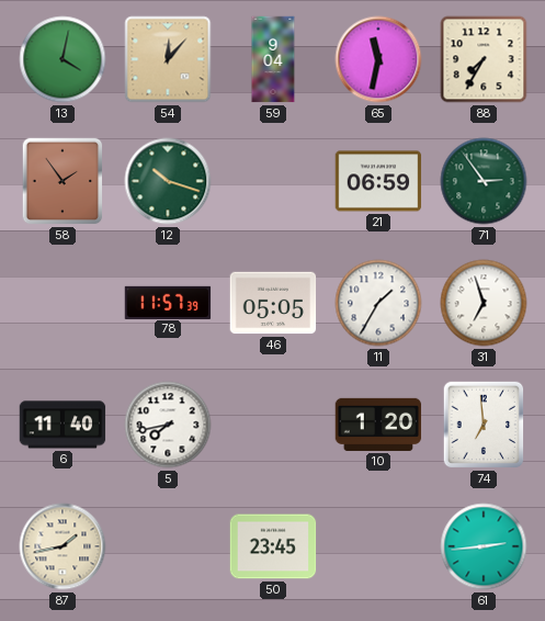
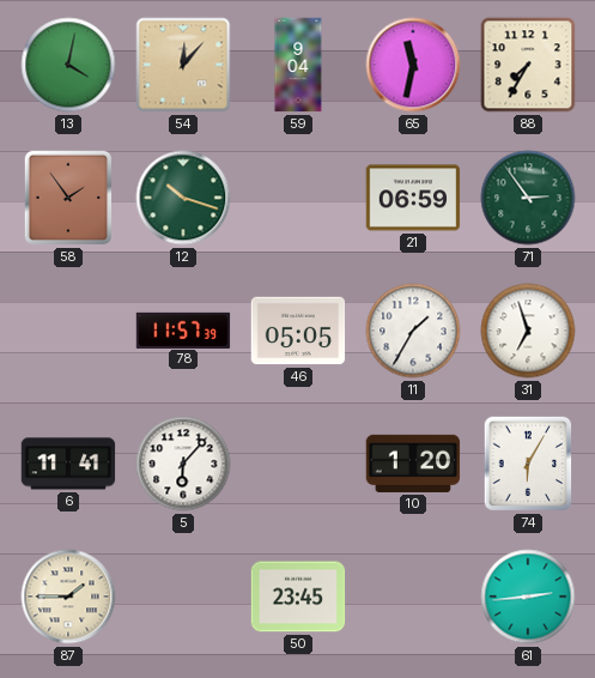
6: 11:40 -> 11:41
5: 7:43 -> 6:07
74: 6:59 -> 6:05
87: 1:43 -> 1:45
